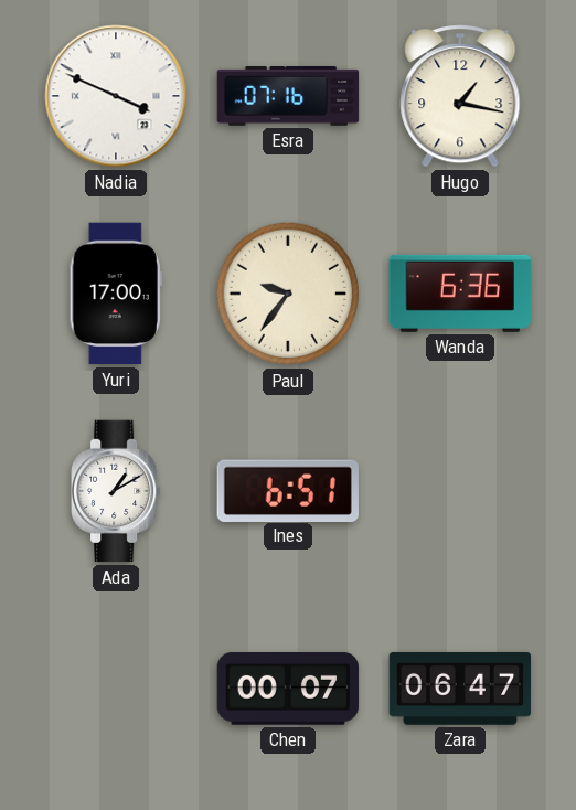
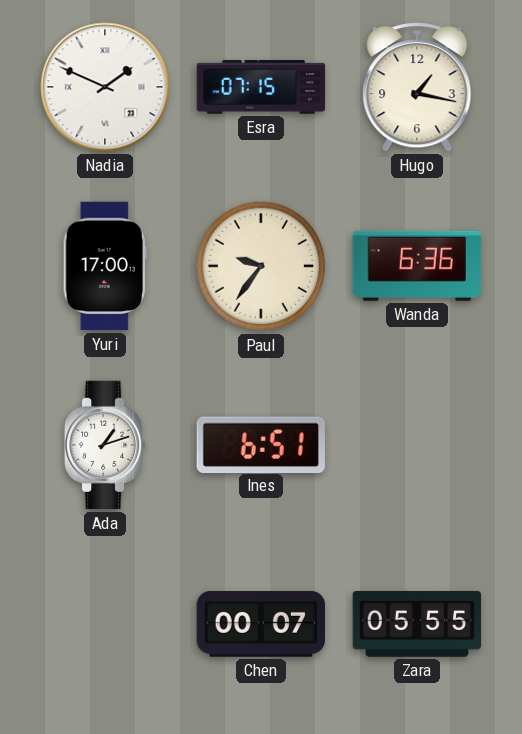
Nadia: 3:49 -> 1:49
Esra: 07:16 -> 07:15
Ada: 1:10 -> 1:12
Zara: 06:47 -> 05:55
